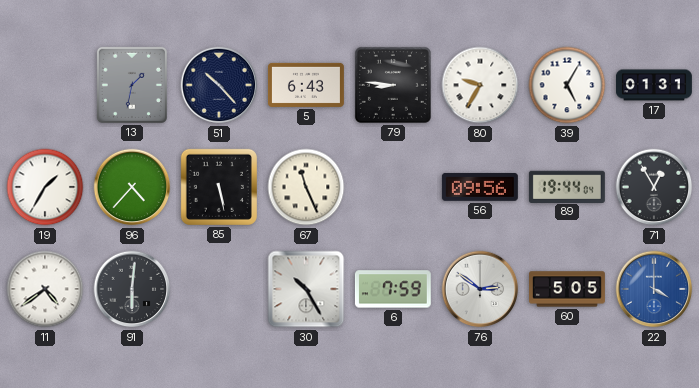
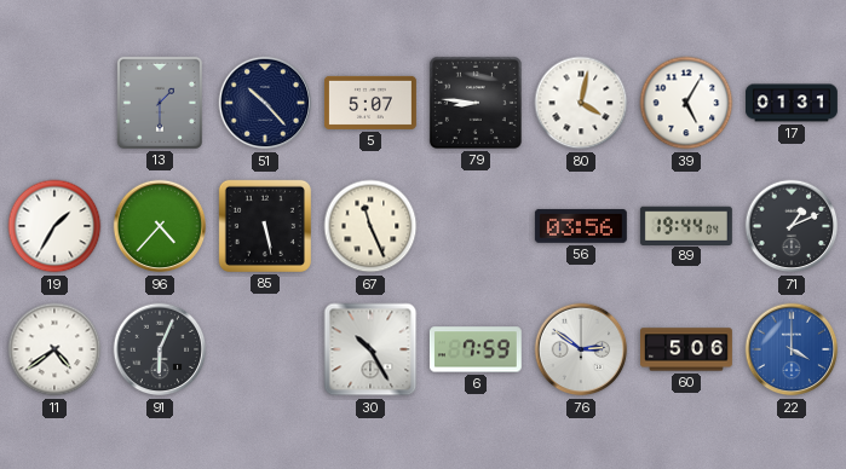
13: 1:32 -> 1:30
5: 6:43 -> 5:07
80: 9:35 -> 4:02
56: 09:56 -> 03:56
71: 12:55 -> 1:11
91: 6:01 -> 6:04
60: 5:05 -> 5:06
